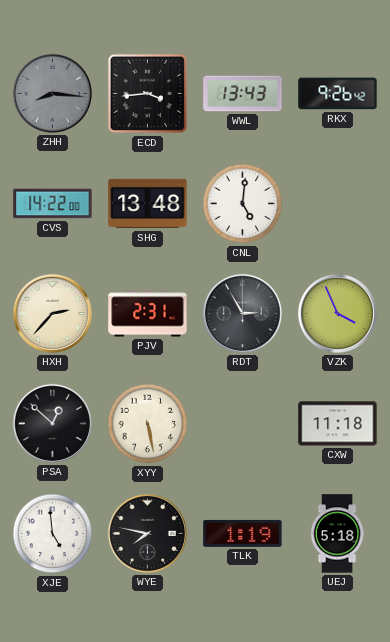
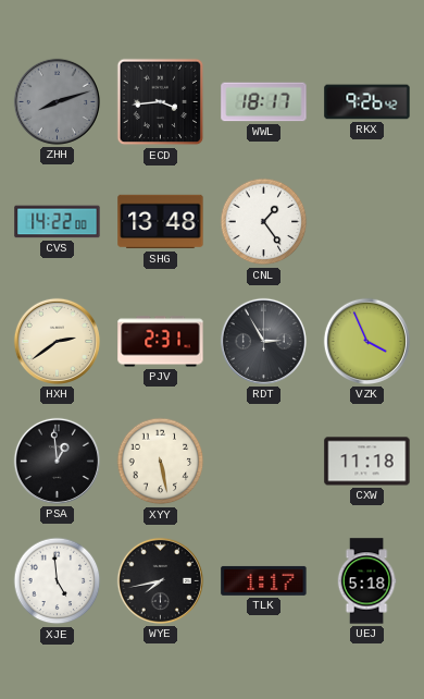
ZHH: 8:16 -> 8:12
WWL: 13:43 -> 18:17
CNL: 5:01 -> 1:24
HXH: 2:37 -> 2:39
PSA: 12:52 -> 12:59
WYE: 7:47 -> 7:43
TLK: 1:19 -> 1:17
